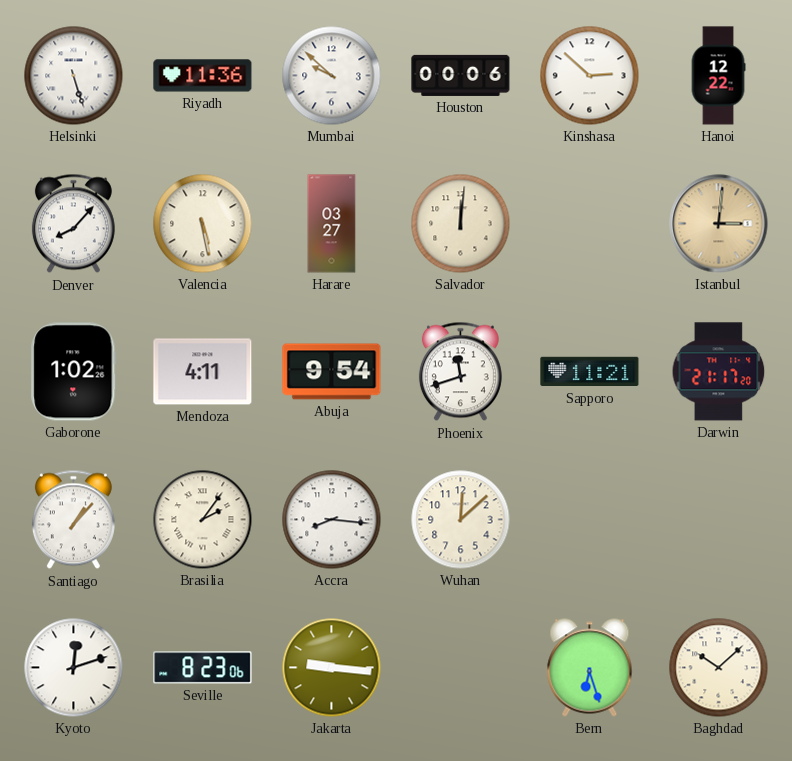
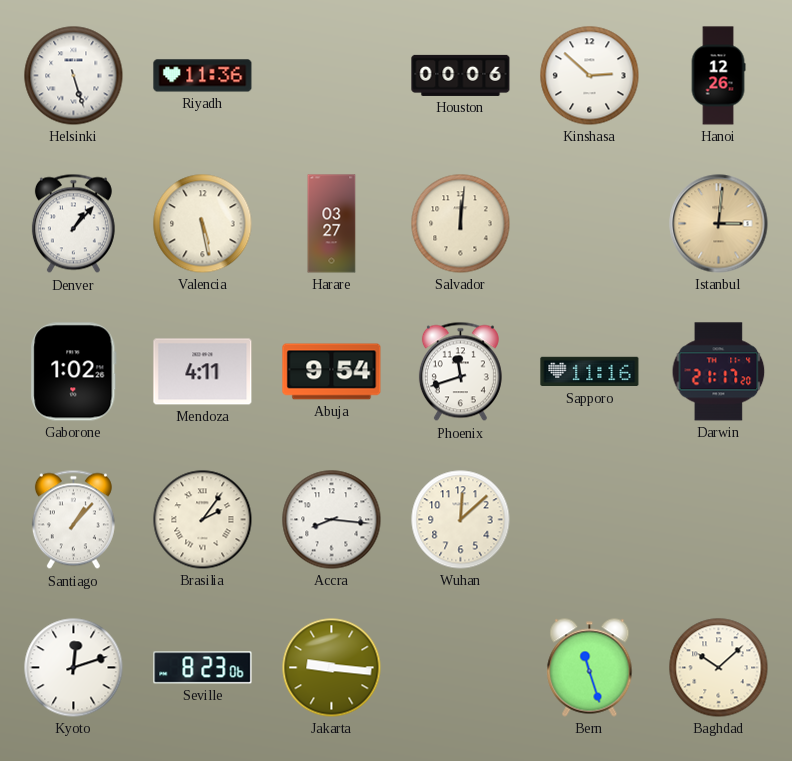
Mumbai: 9:52 -> none
Hanoi: 12:22 -> 12:26
Denver: 8:07 -> 1:07
Sapporo: 11:21 -> 11:16
Bern: 6:27 -> 11:27
